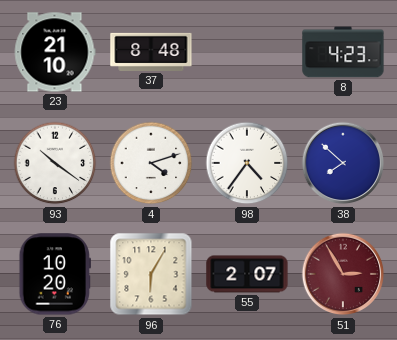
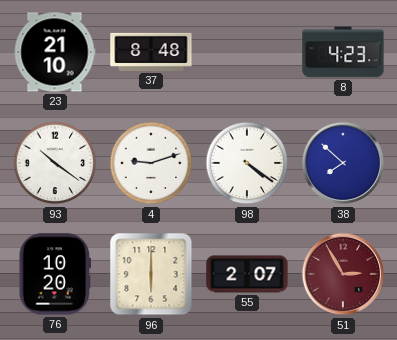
4: 4:12 -> 9:12
98: 4:36 -> 4:21
96: 6:05 -> 6:00
